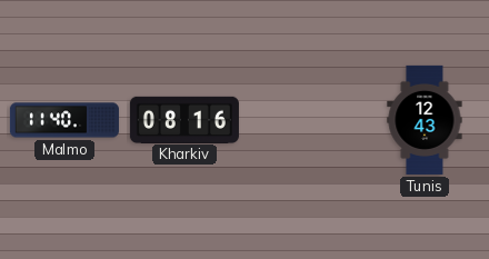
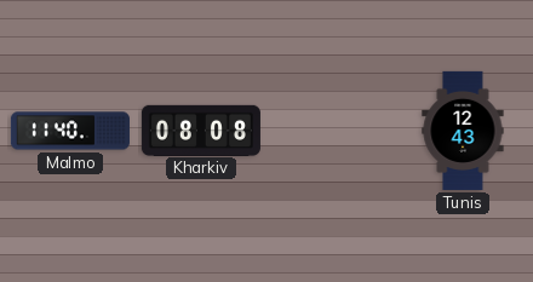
Kharkiv: 08:16 -> 08:08
